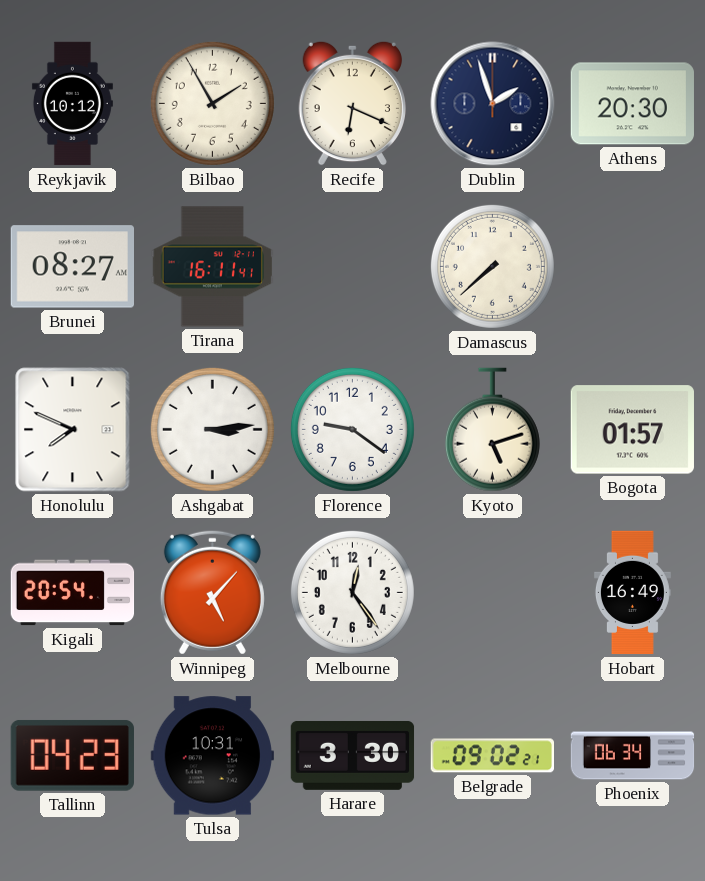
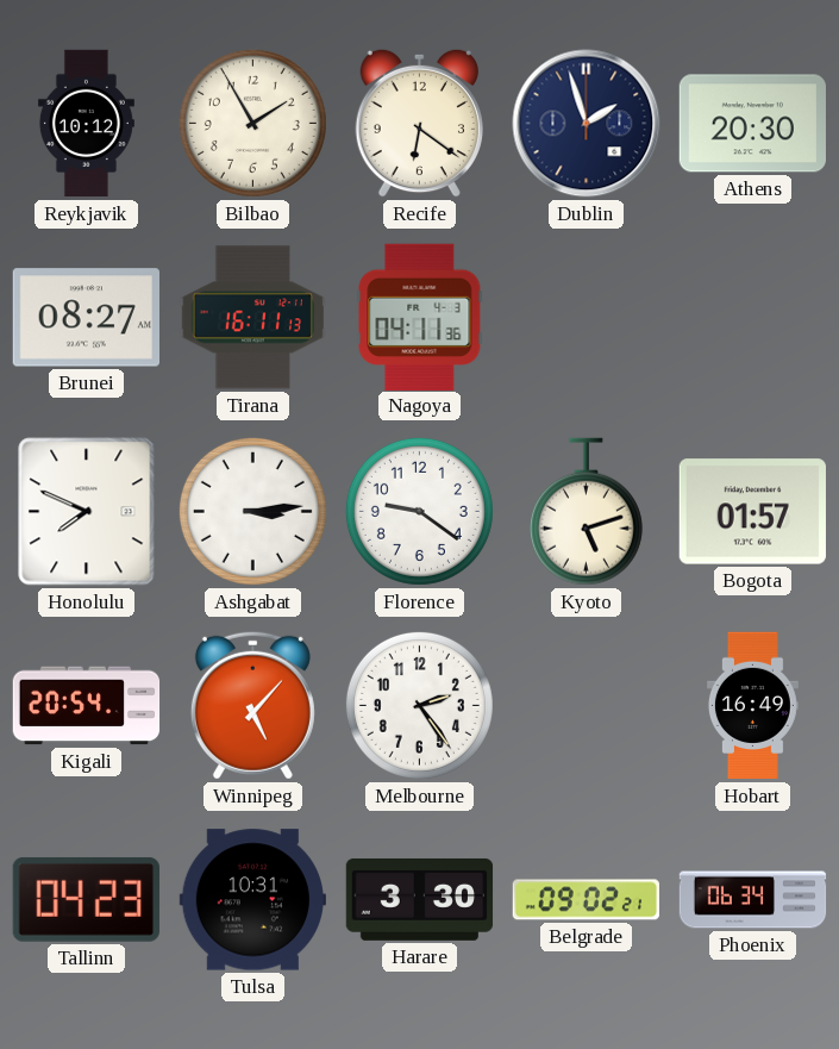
Recife: 6:19 -> 6:21
Tirana: 16:11:41 -> 16:11:13
Nagoya: none -> 04:11
Damascus: 7:38 -> none
Melbourne: 12:24 -> 2:24
